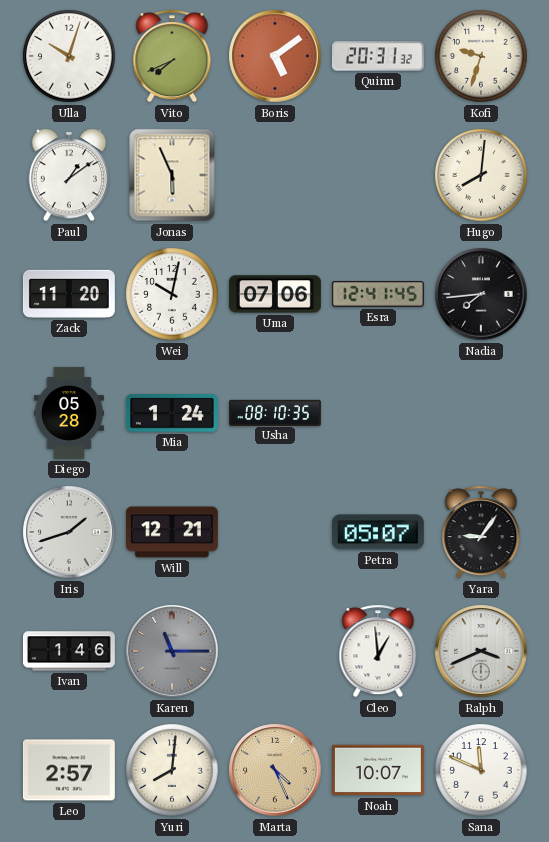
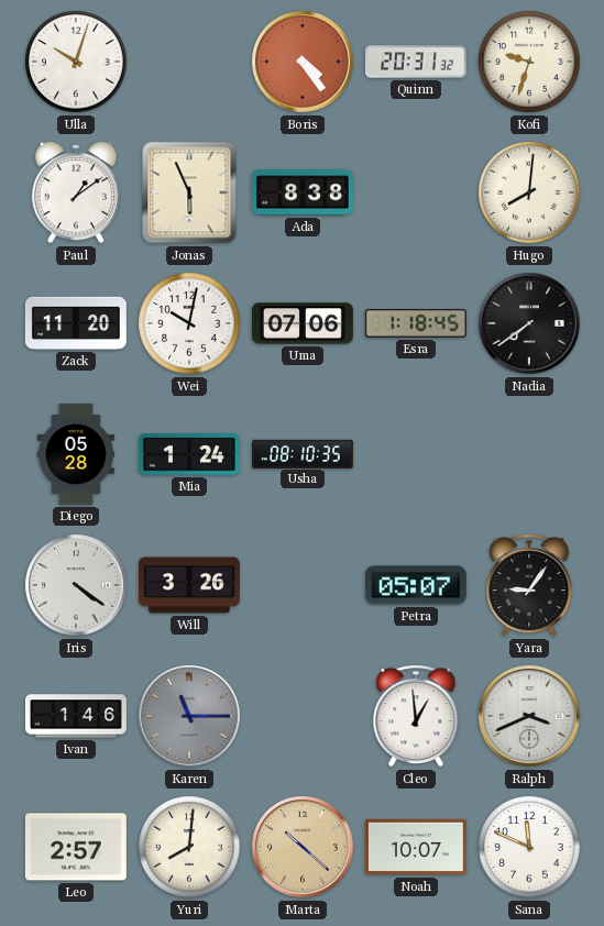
Vito: 7:41 -> none
Boris: 5:09 -> 4:24
Ada: none -> 8:38
Esra: 12:41 -> 1:18
Nadia: 7:44 -> 7:39
Iris: 1:42 -> 4:21
Will: 12:21 -> 3:26
Marta: 4:26 -> 10:22
